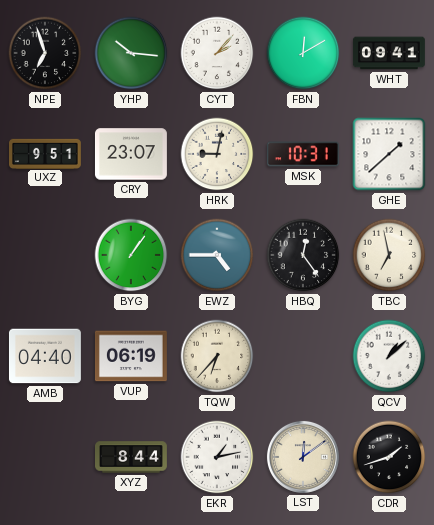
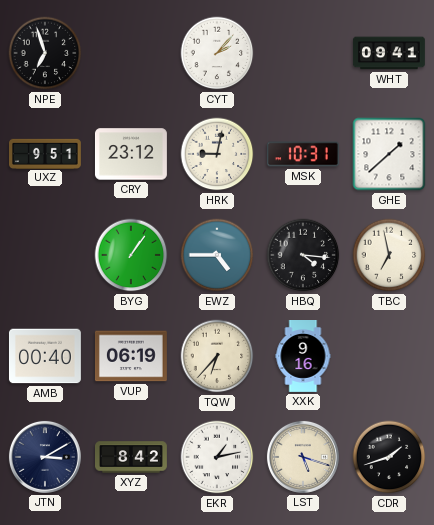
YHP: 10:16 -> none
FBN: 12:10 -> none
CRY: 23:07 -> 23:12
HBQ: 12:24 -> 4:16
AMB: 04:40 -> 00:40
XXK: none -> 9:16
QCV: 1:08 -> none
JTN: none -> 3:10
XYZ: 8:44 -> 8:42
LST: 12:09 -> 5:18
